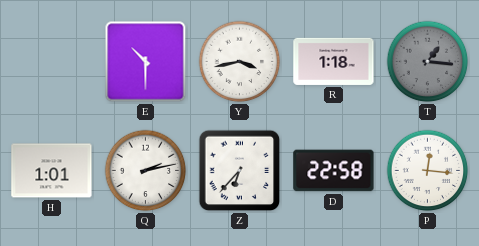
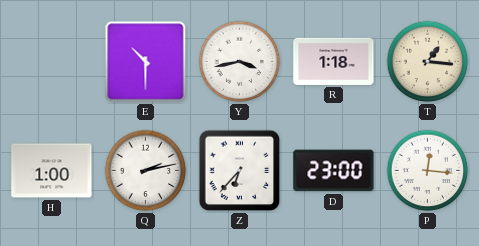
T dial: grey -> cream
H: 1:01 -> 1:00
D: 22:58 -> 23:00
